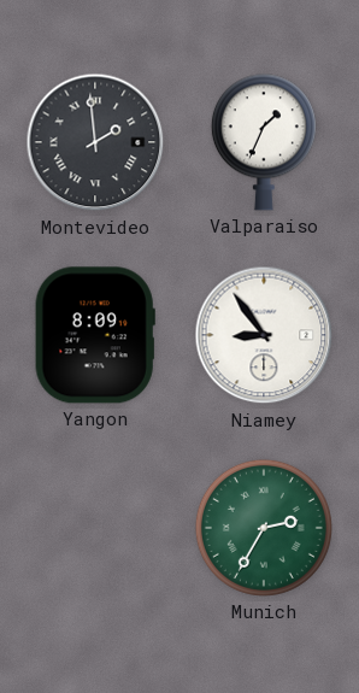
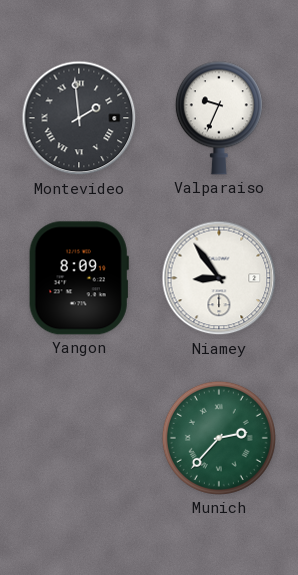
Valparaiso: 1:34 -> 9:34
Munich: 2:35 -> 2:37
